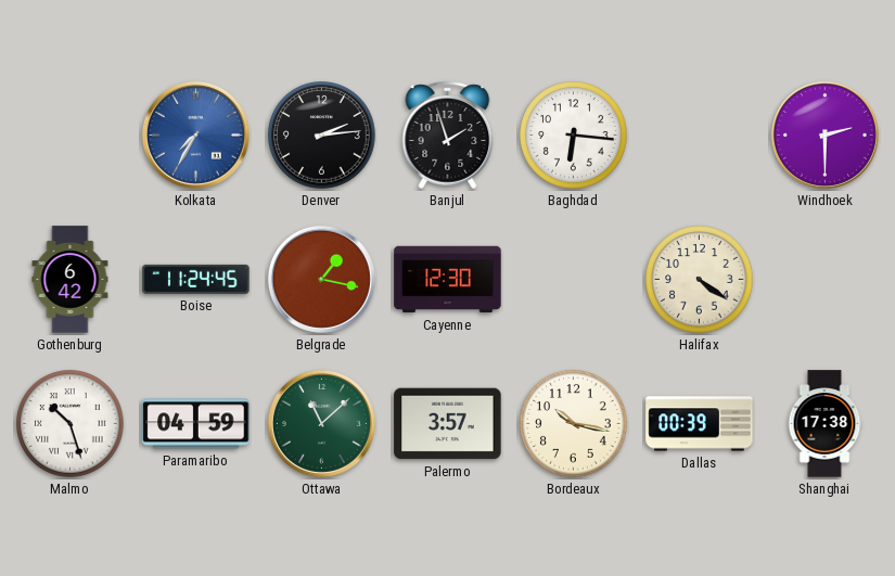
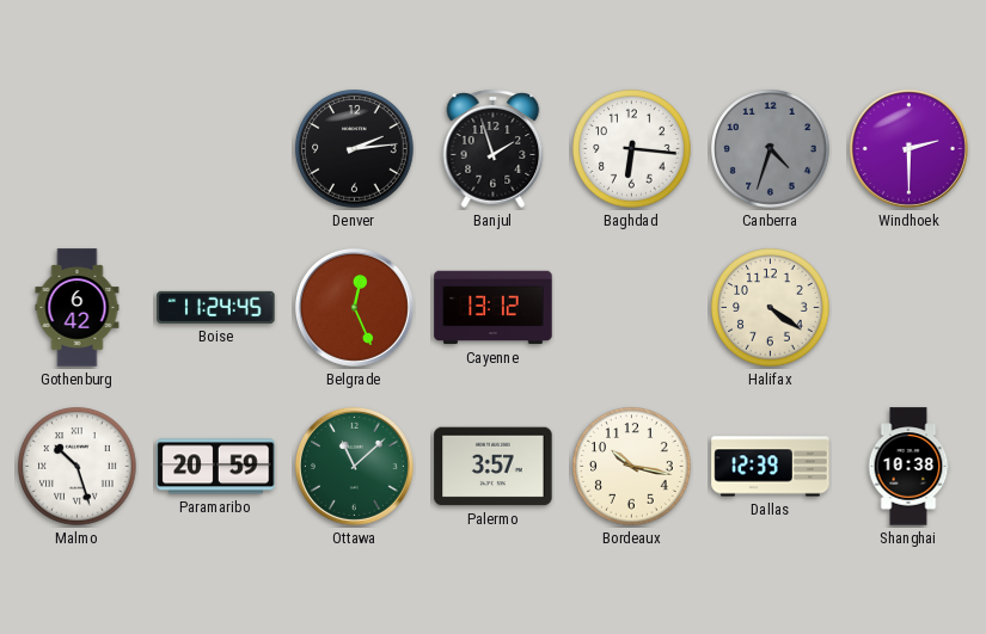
Kolkata: 7:35 -> none
Canberra: none -> 4:33
Belgrade: 1:17 -> 12:26
Cayenne: 12:30 -> 13:12
Paramaribo: 04:59 -> 20:59
Dallas: 00:39 -> 12:39
Shanghai: 17:38 -> 10:38
